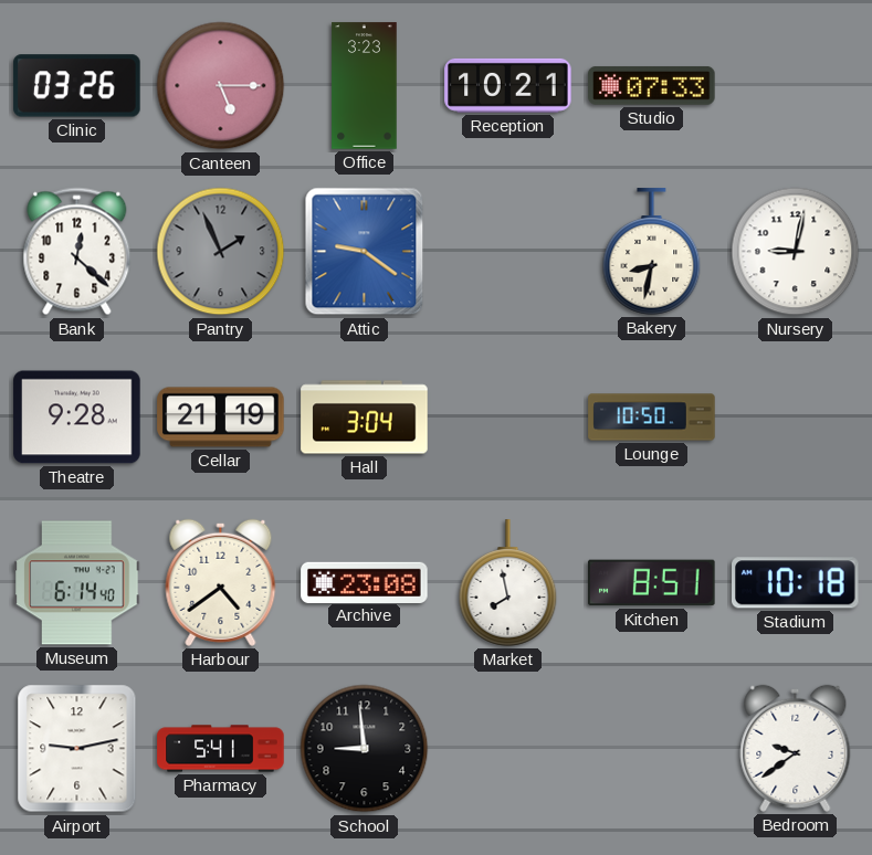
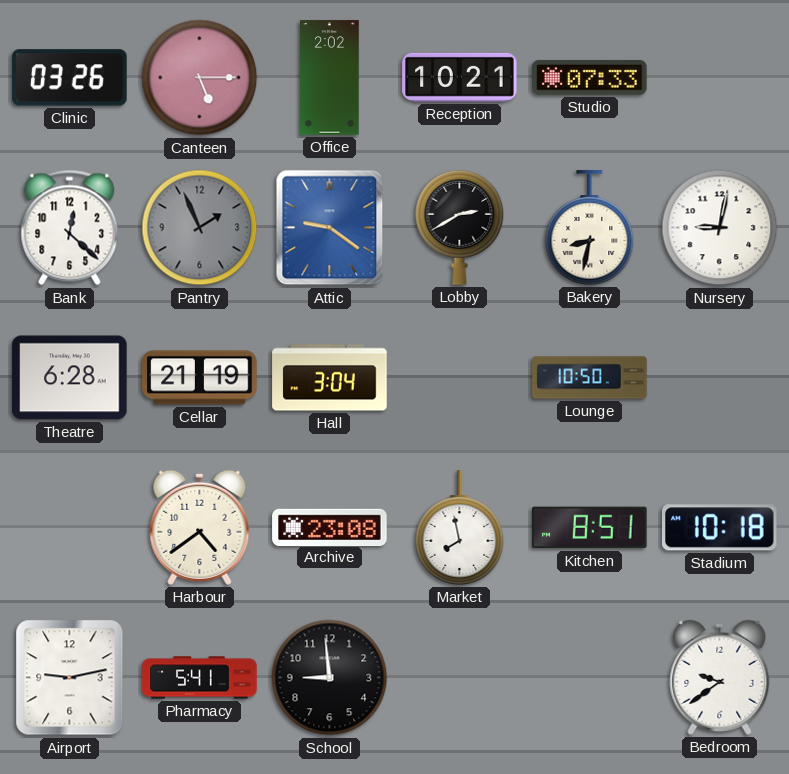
Office: 3:23 -> 2:02
Lobby: none -> 2:40
Theatre: 9:28 -> 6:28
Museum: 6:14 -> none
